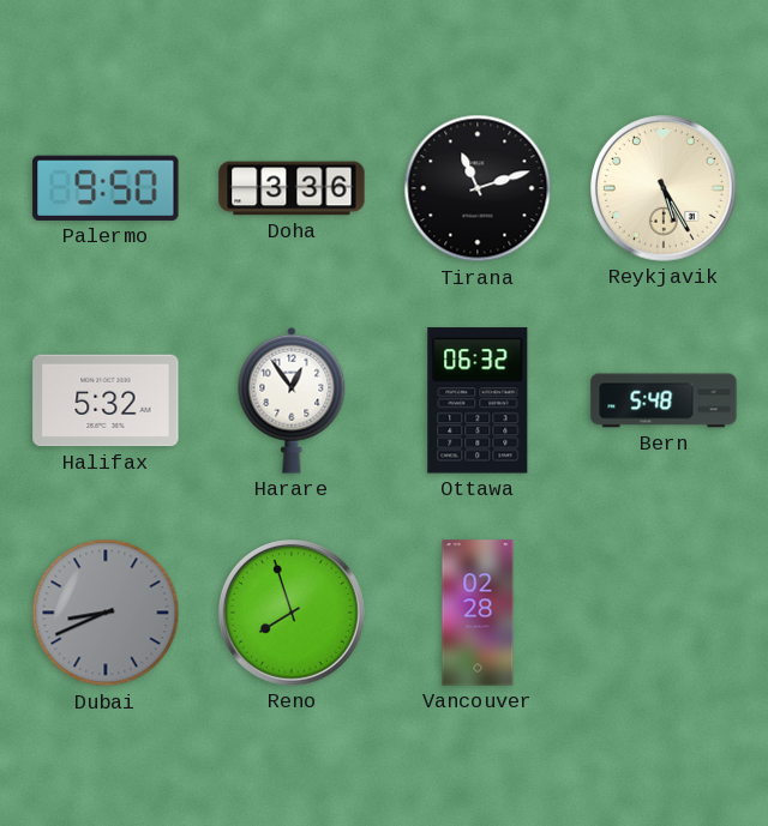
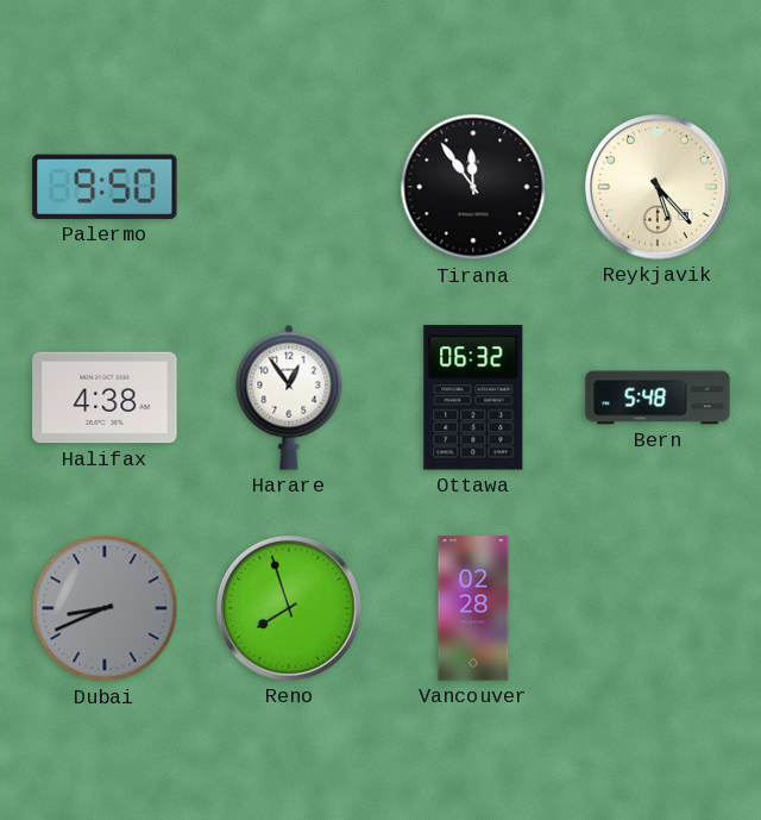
Doha: 3:36 -> none
Tirana: 11:12 -> 11:54
Reykjavik: 5:25 -> 5:23
Halifax: 5:32 -> 4:38
